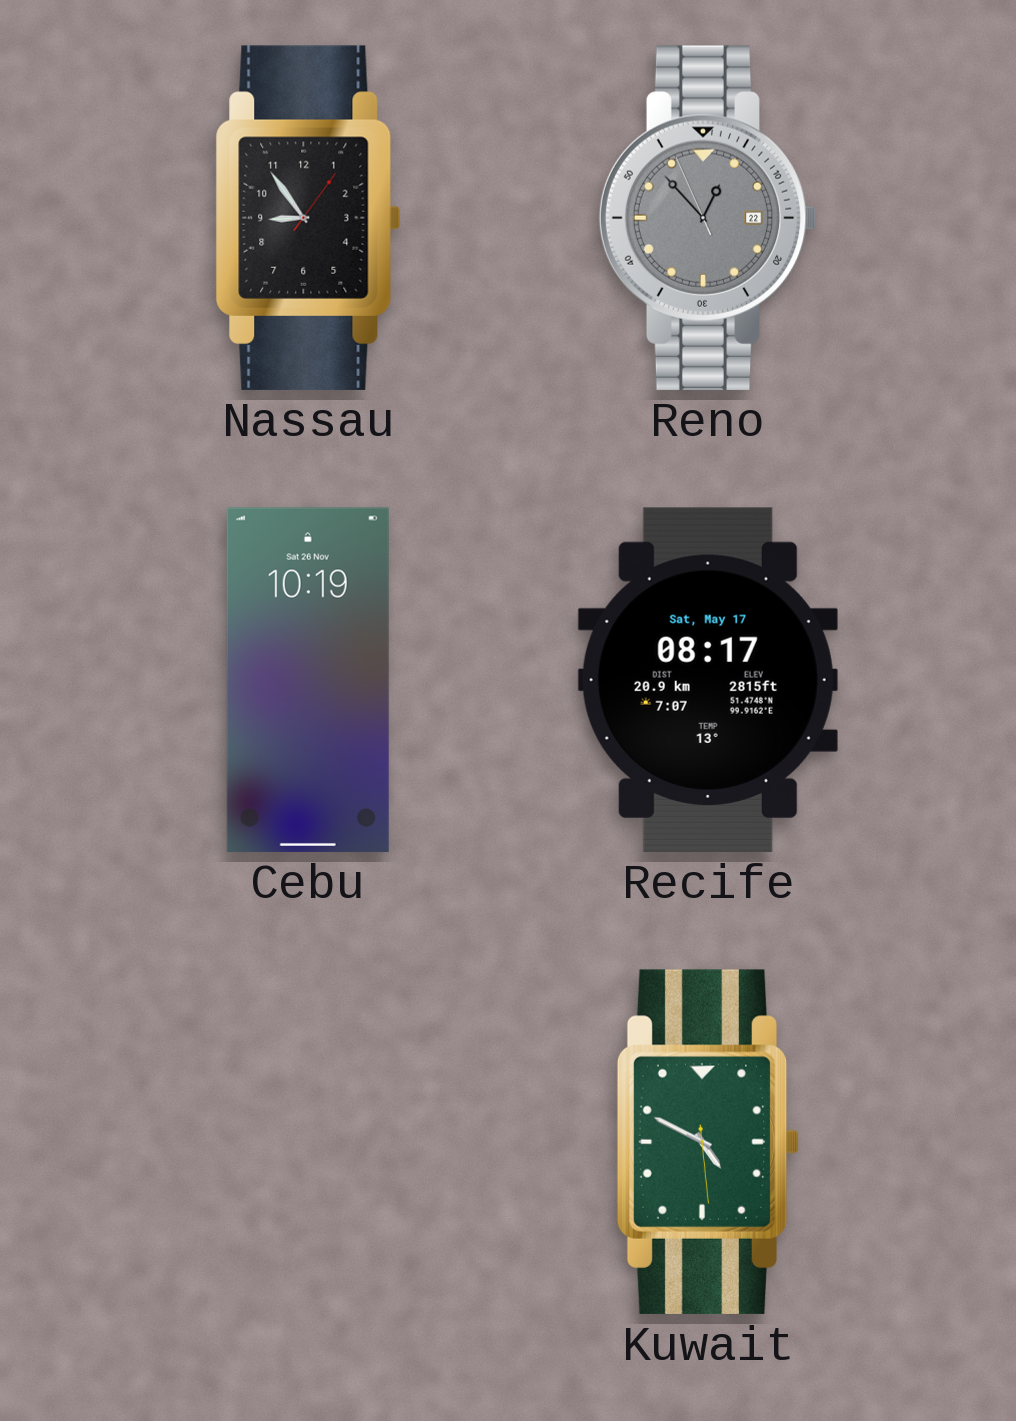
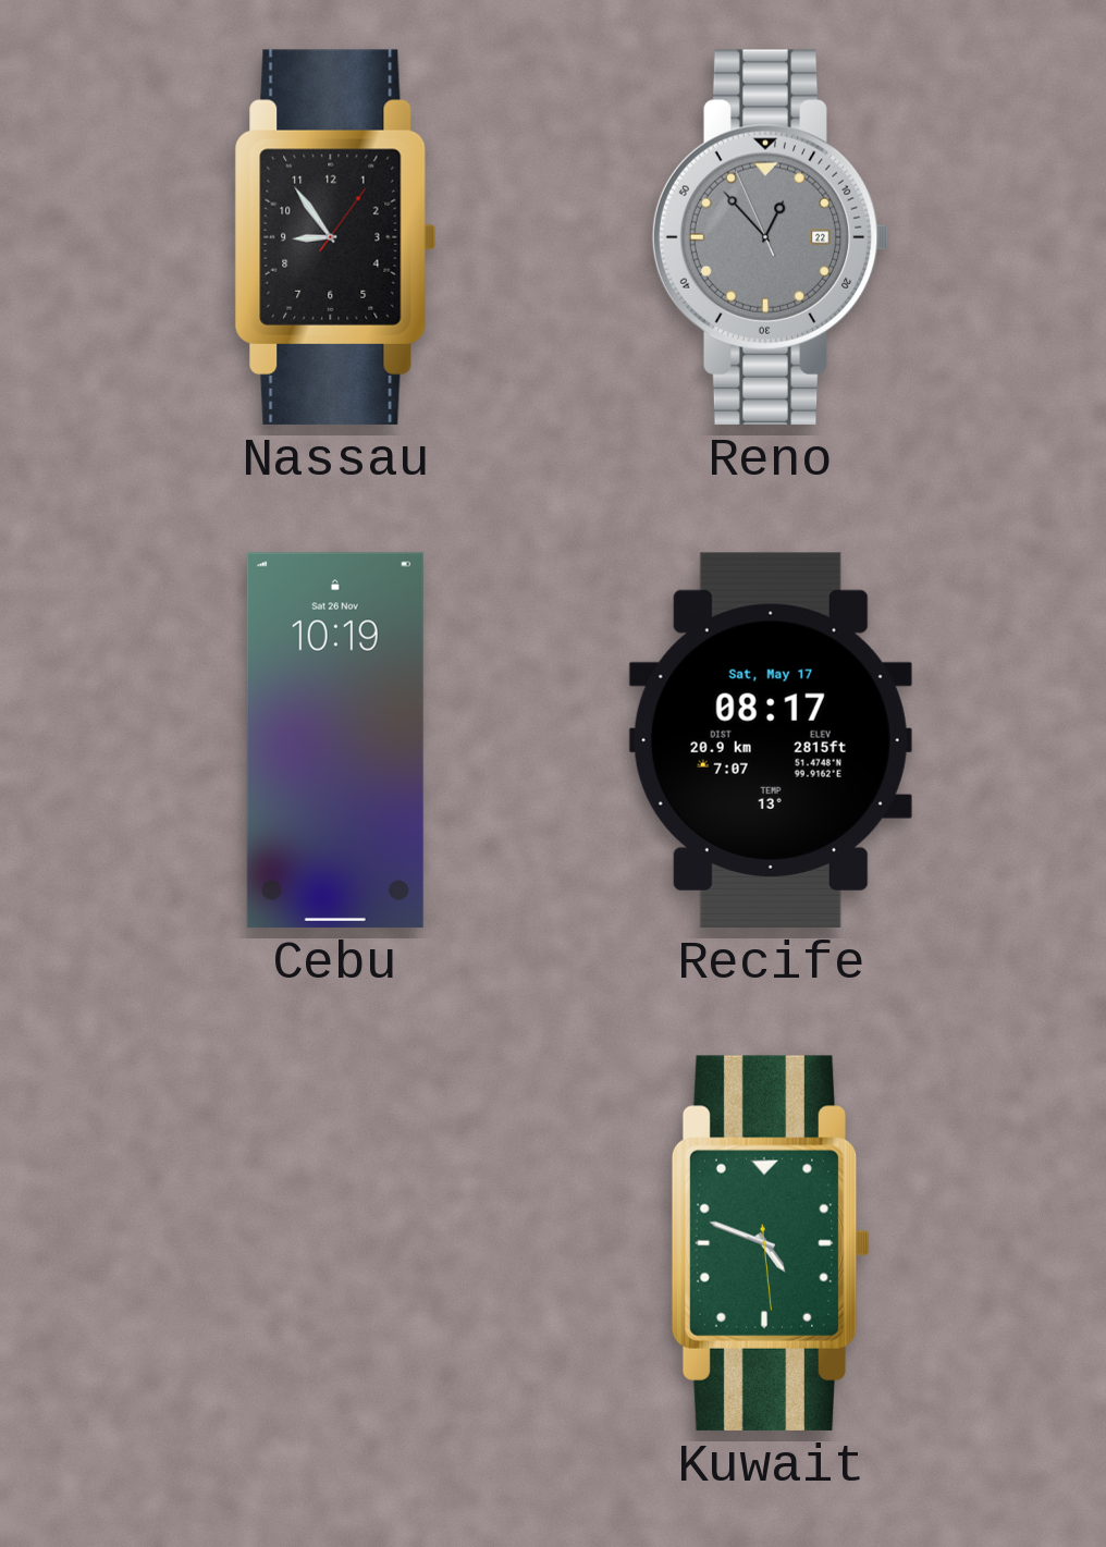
Kuwait: 4:49 -> 4:48
